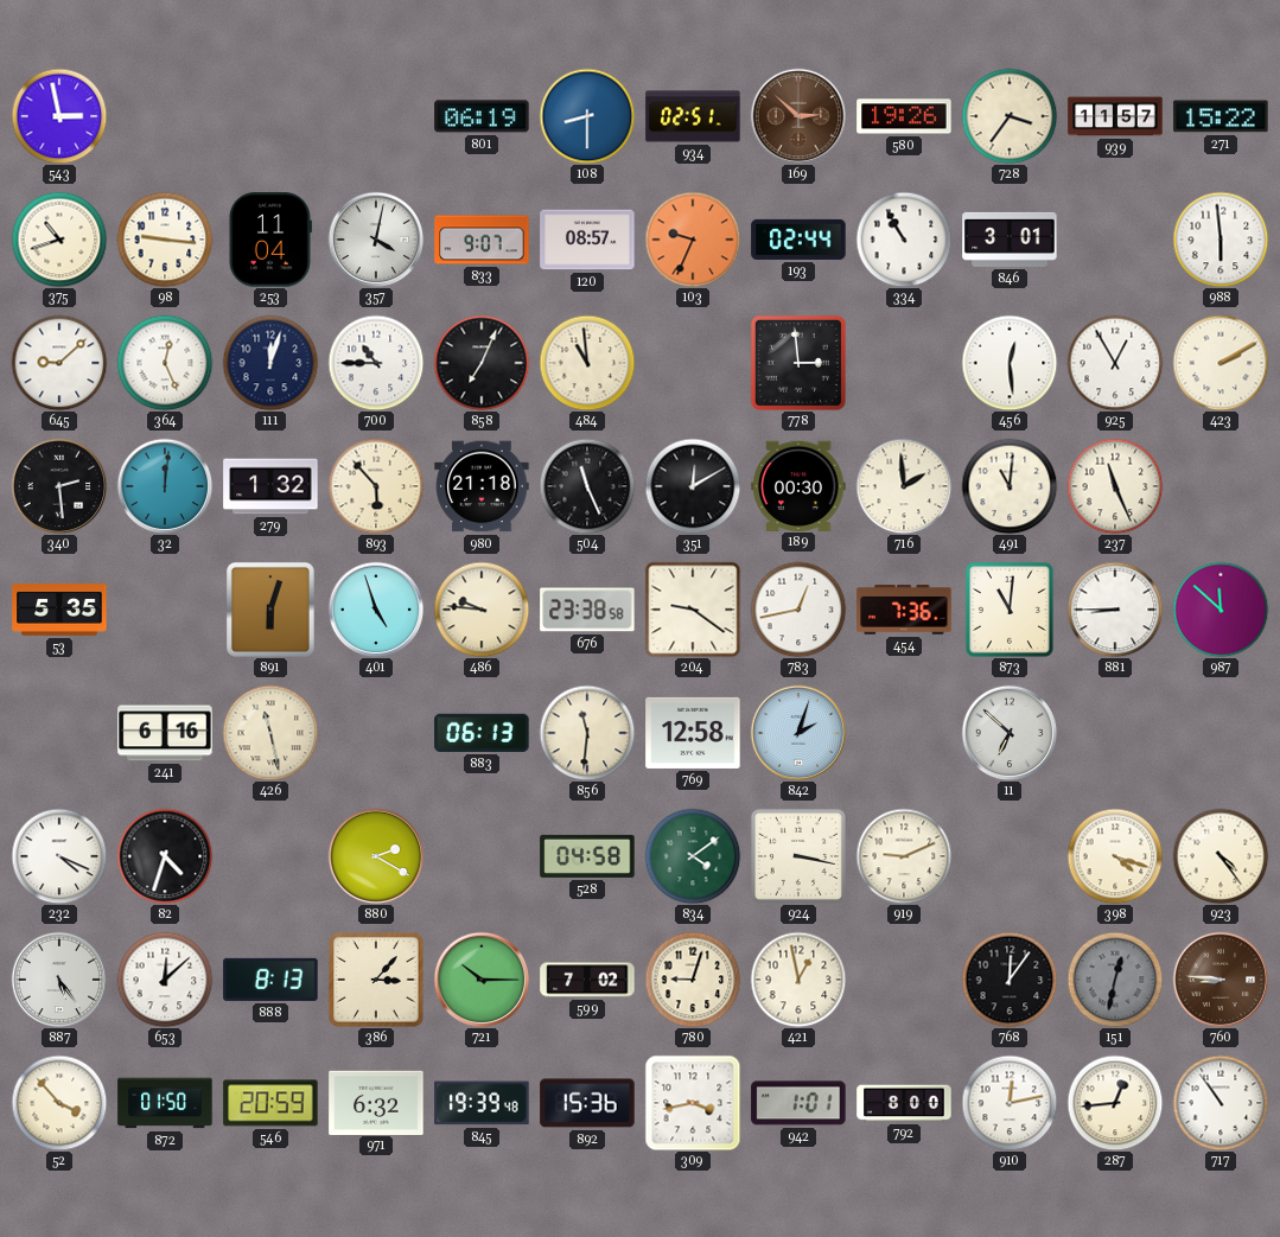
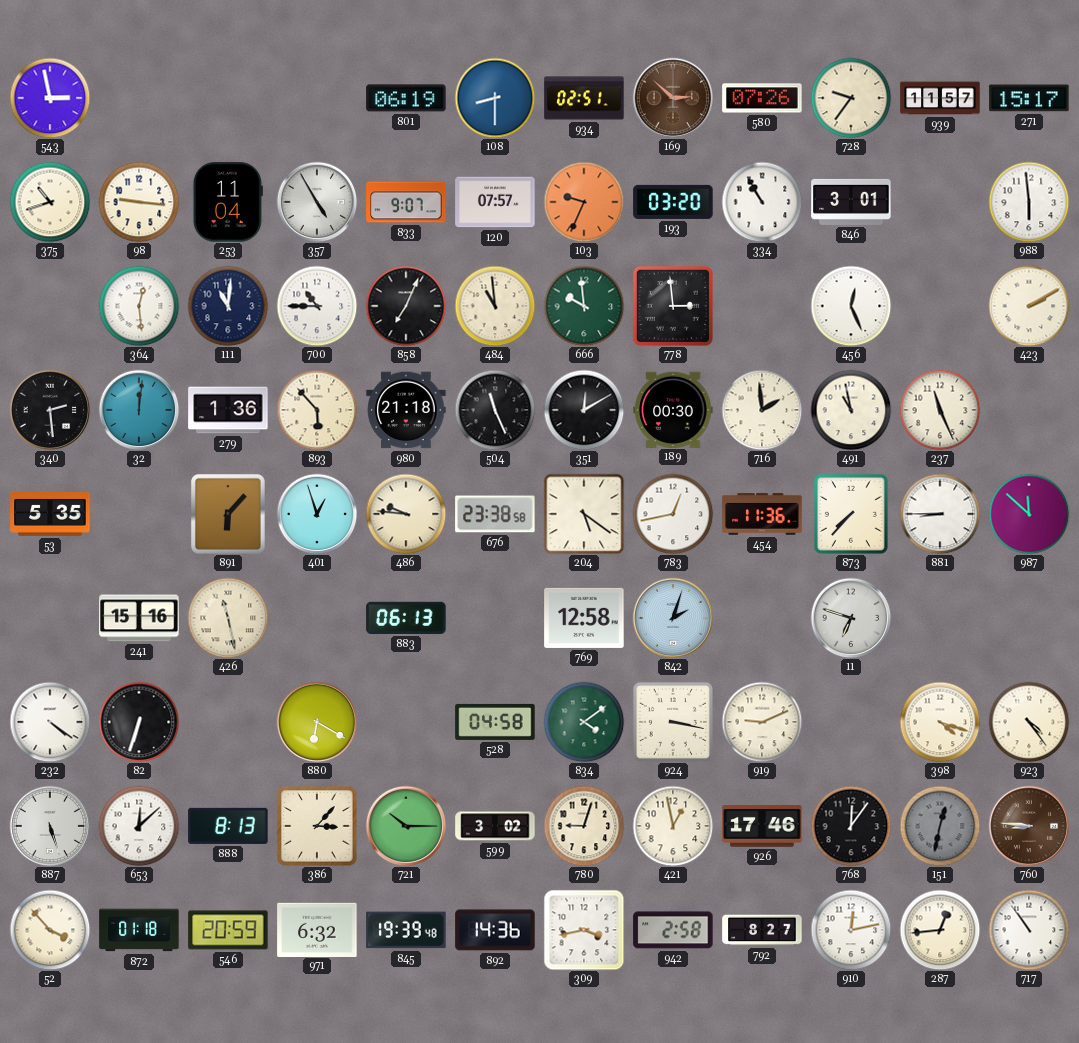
580: 19:26 -> 07:26
728: 3:36 -> 9:36
271: 15:22 -> 15:17
357: 4:02 -> 4:55
120: 08:57 -> 07:57
193: 02:44 -> 03:20
645: 9:08 -> none
364: 12:26 -> 12:29
111: 12:03 -> 11:01
666: none -> 9:59
456: 12:29 -> 12:26
925: 12:55 -> none
279: 1:32 -> 1:36
491: 11:01 -> 10:58
891: 6:03 -> 6:07
401: 4:57 -> 12:57
204: 9:21 -> 5:21
454: 7:36 -> 11:36
873: 11:01 -> 7:37
241: 6:16 -> 15:16
856: 11:31 -> none
11: 6:52 -> 6:48
232: 4:19 -> 4:21
82: 4:33 -> 6:33
880: 2:20 -> 6:20
887: 5:24 -> 5:27
599: 7:02 -> 3:02
926: none -> 17:46
872: 01:50 -> 01:18
892: 15:36 -> 14:36
942: 1:01 -> 2:58
792: 8:00 -> 8:27
